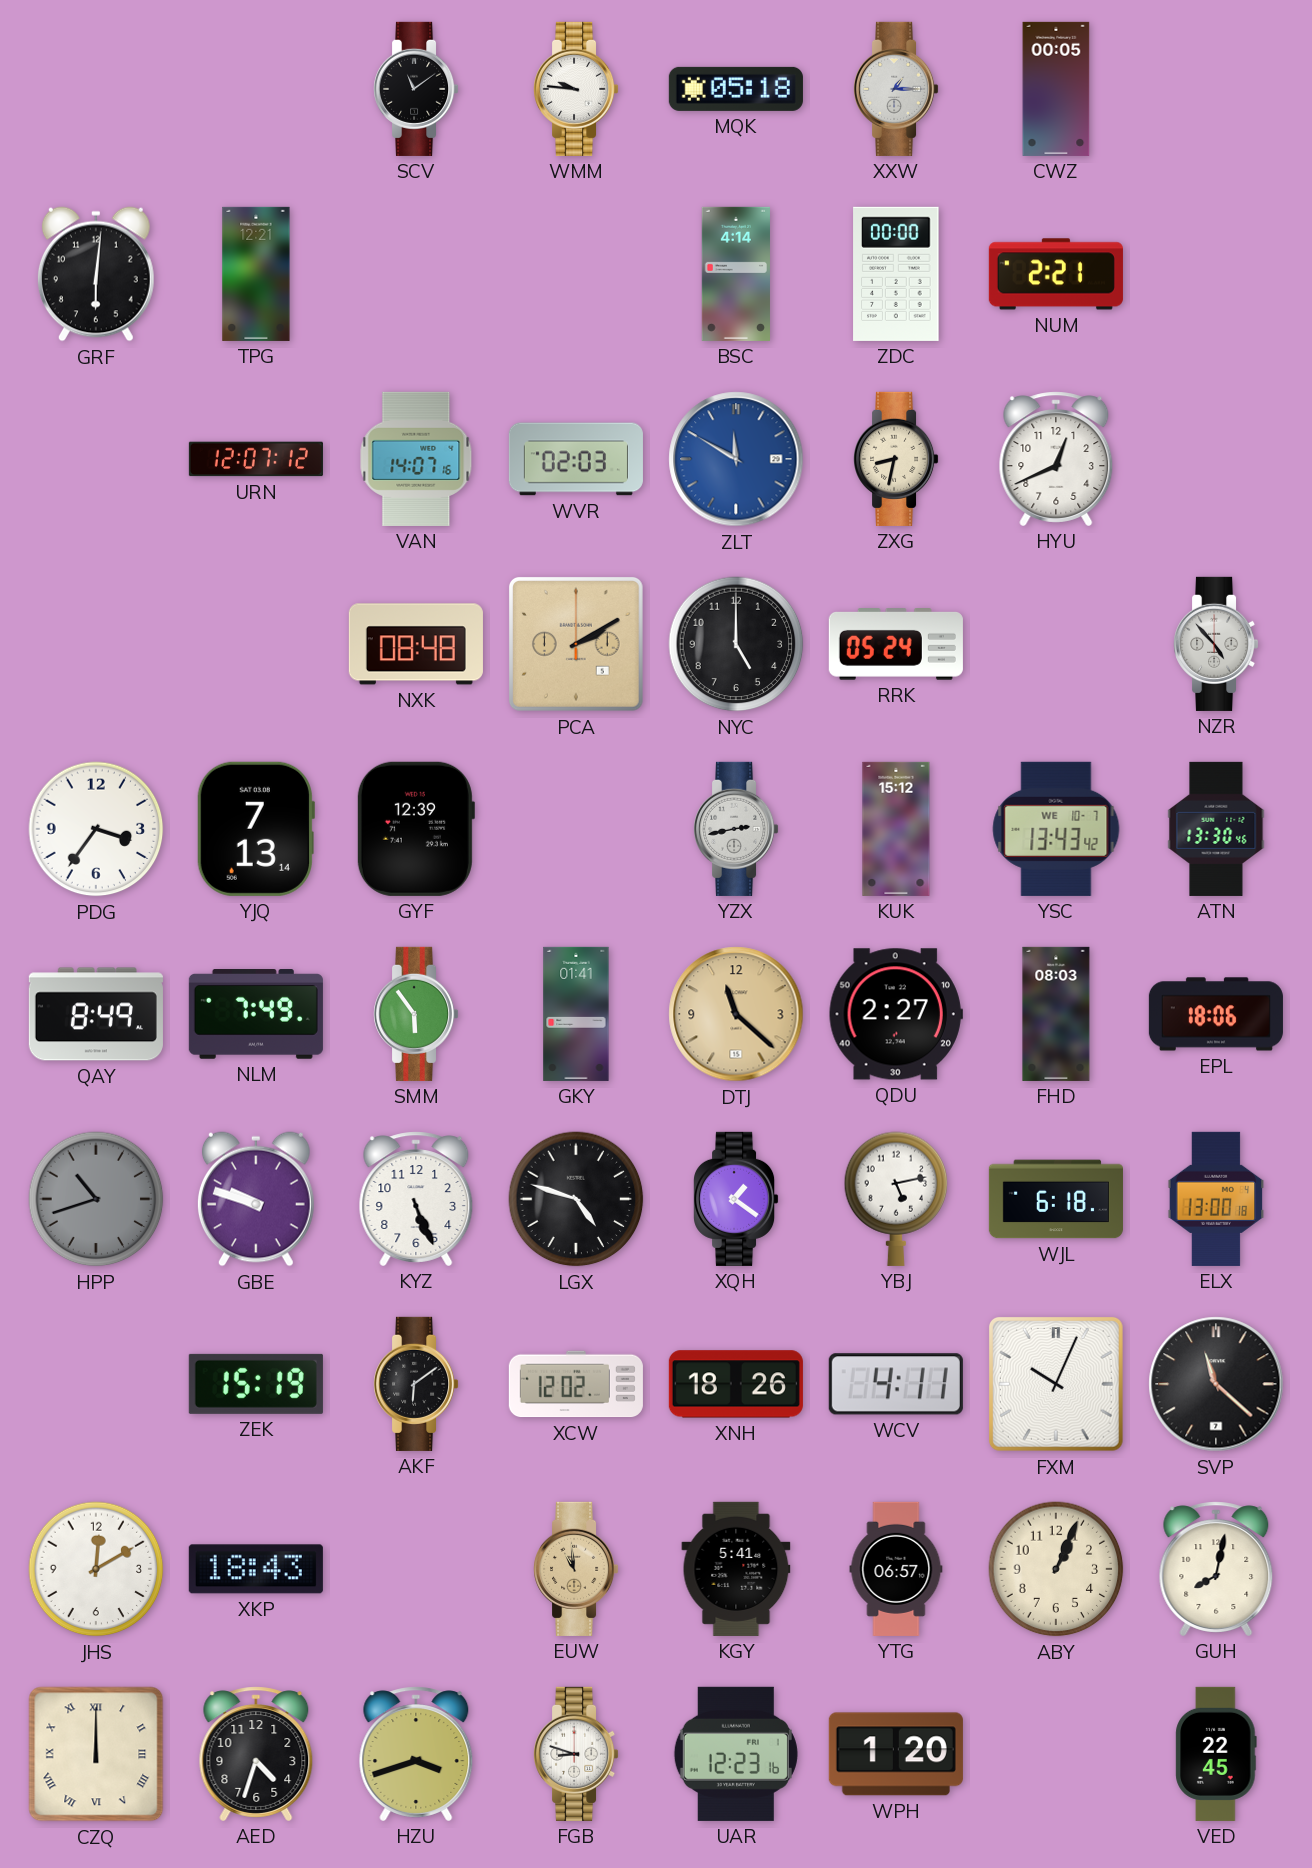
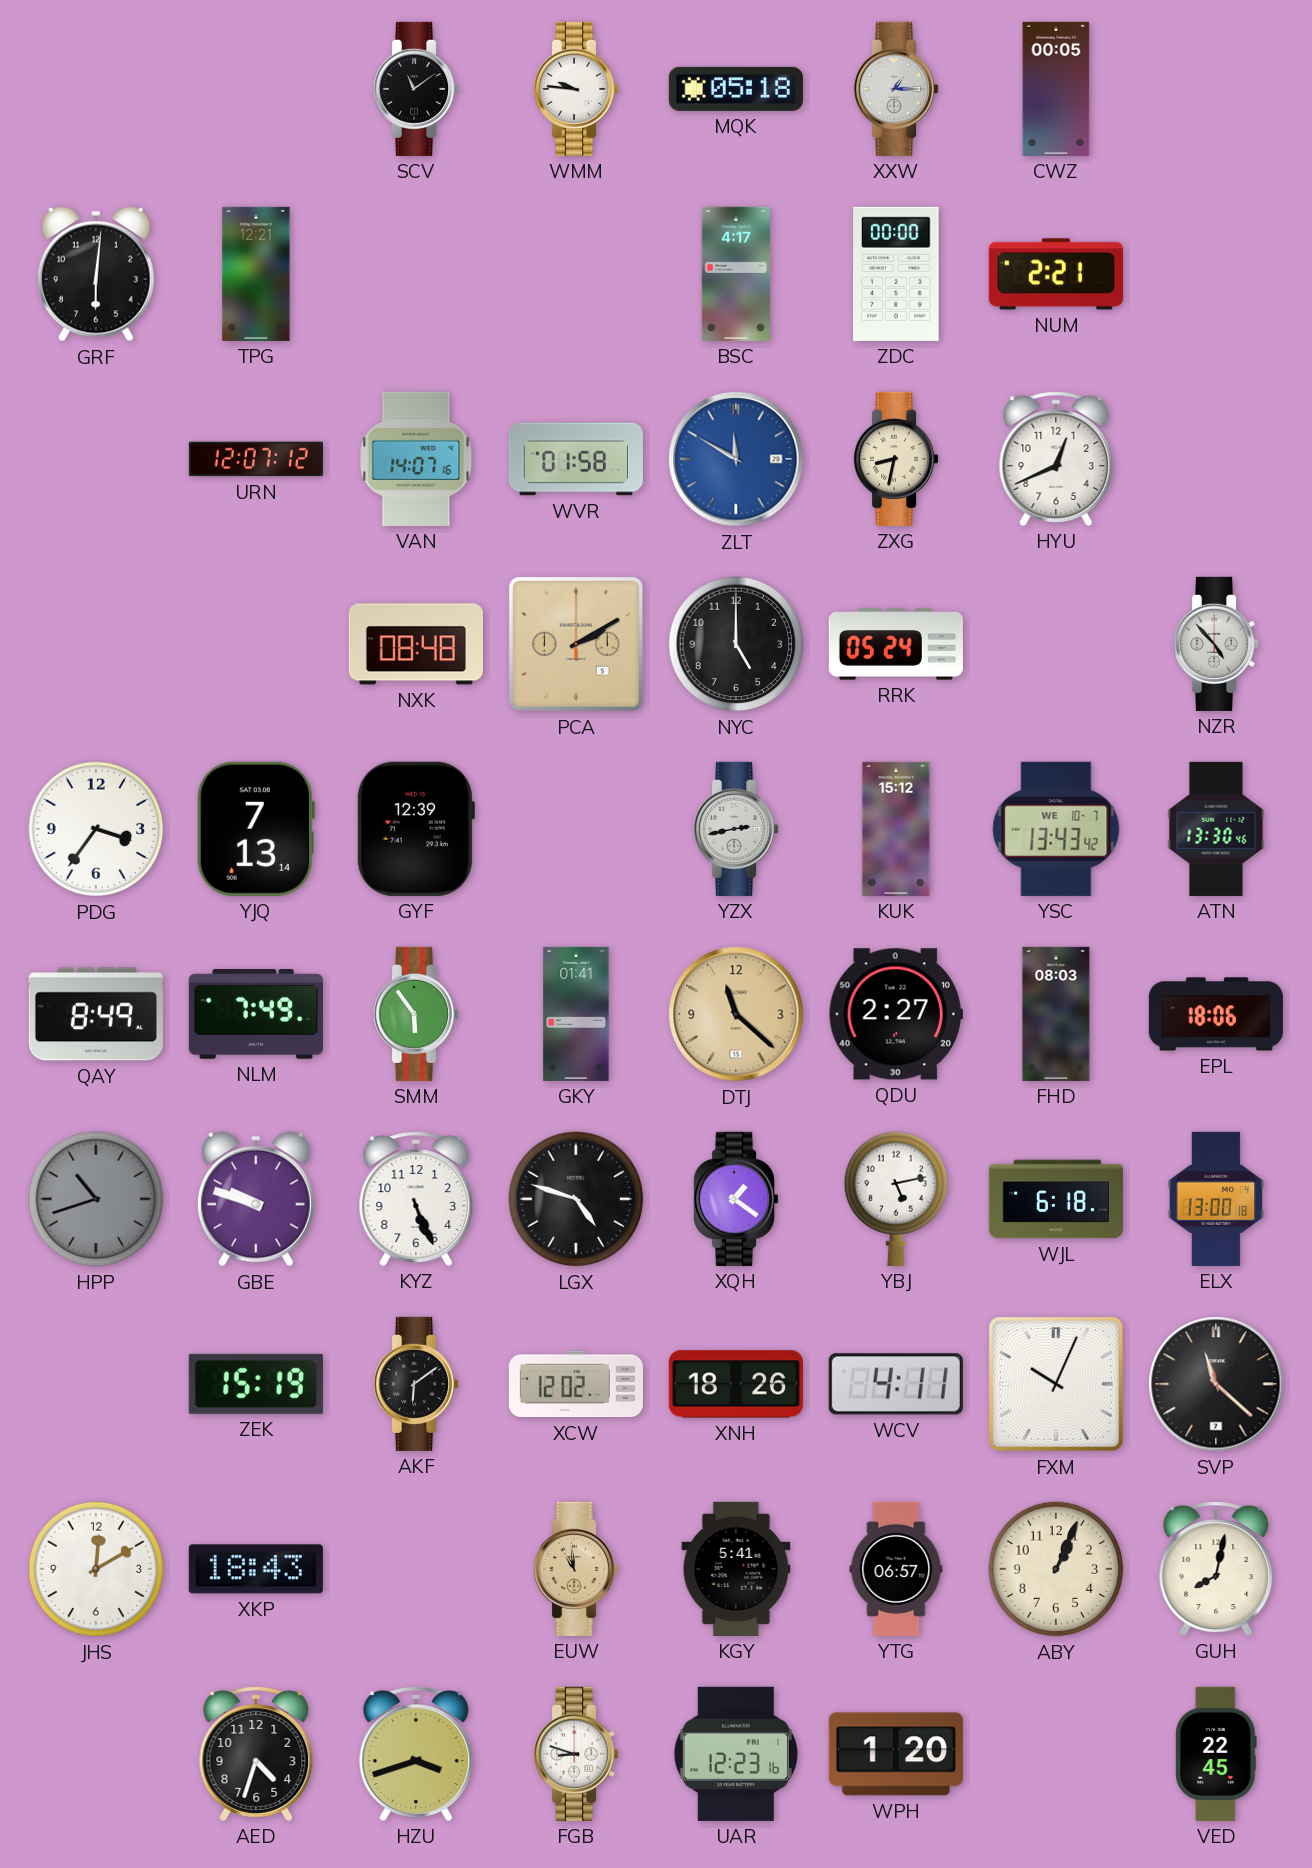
BSC: 4:14 -> 4:17
WVR: 02:03 -> 01:58
CZQ: 12:00 -> none
